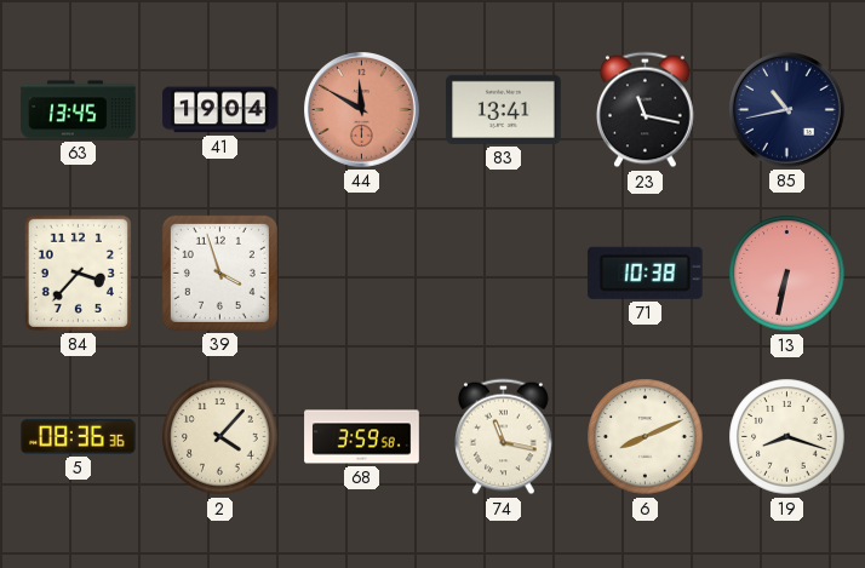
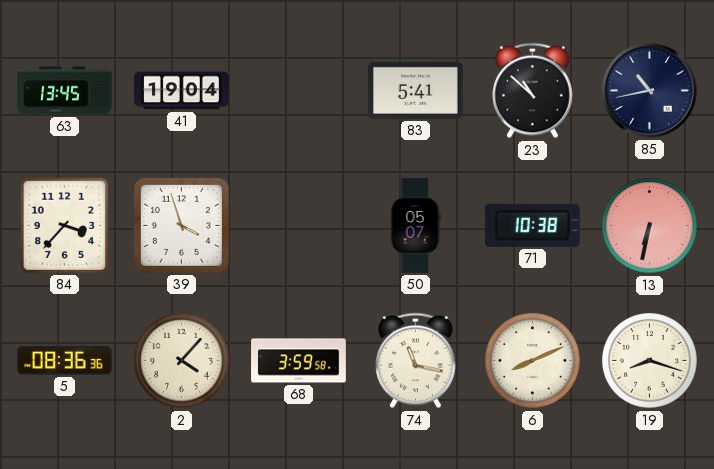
44: 11:50 -> none
83: 13:41 -> 5:41
23: 11:17 -> 10:52
50: none -> 05:07
